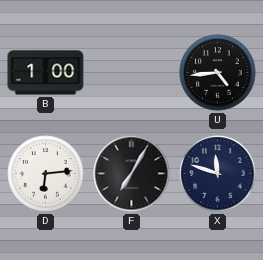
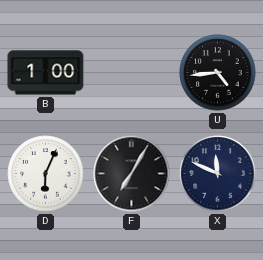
D: 6:14 -> 6:04
X: 11:48 -> 11:49
